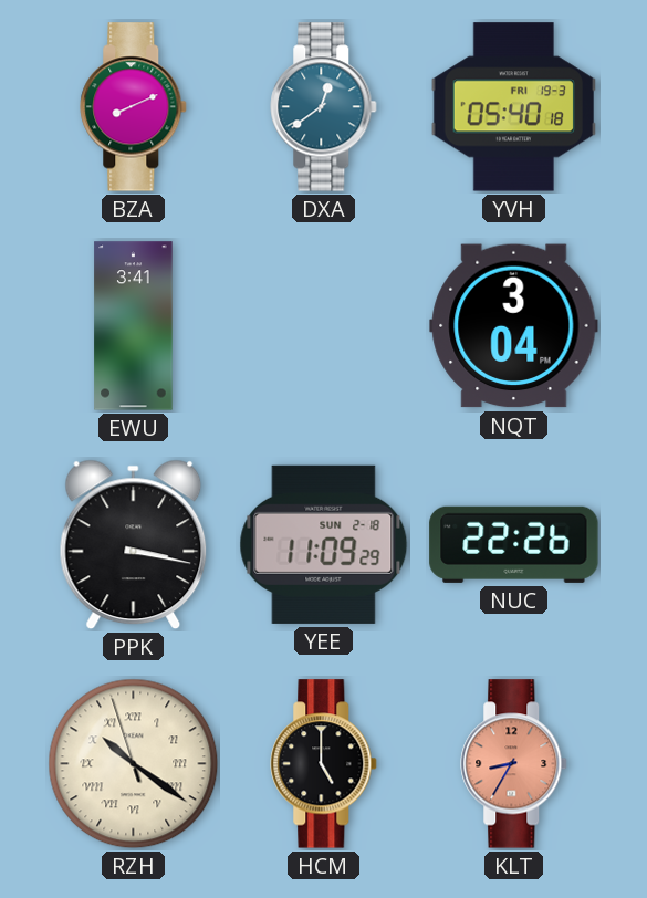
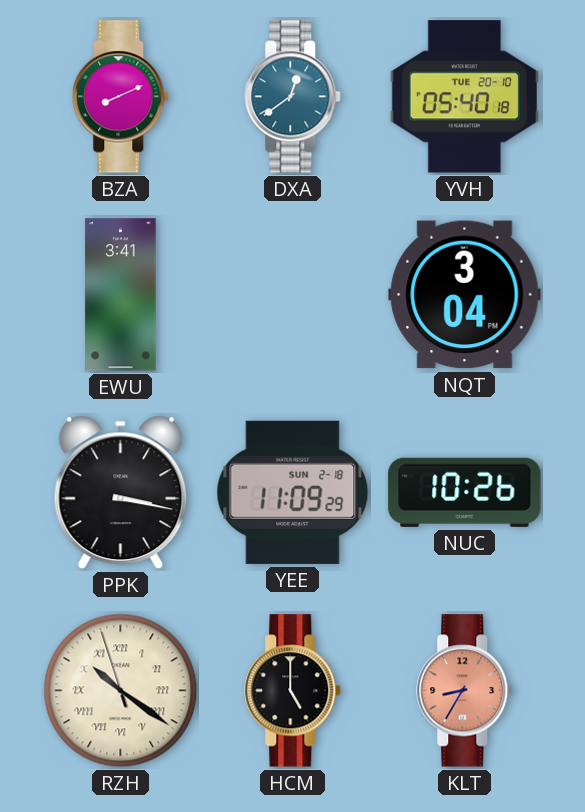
YVH date: FRI 19-3 -> TUE 20-10
NUC: 22:26 -> 10:26
